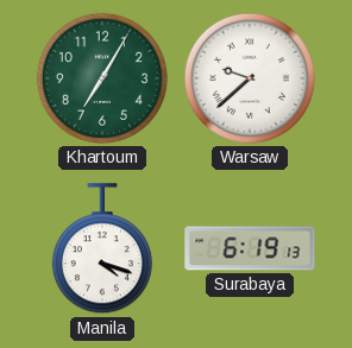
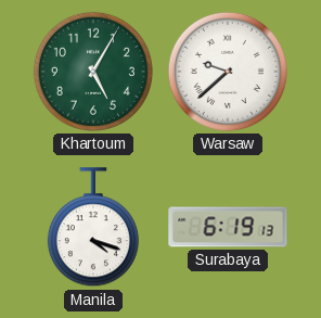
Khartoum: 7:05 -> 5:05
